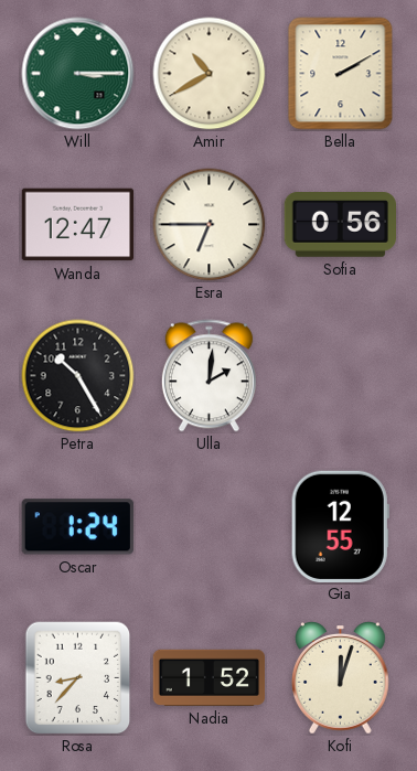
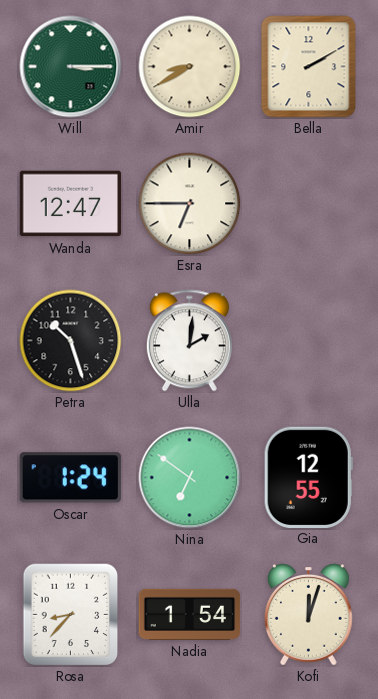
Amir: 10:40 -> 8:40
Sofia: 0:56 -> none
Petra: 10:25 -> 10:27
Nina: none -> 6:51
Nadia: 1:52 -> 1:54
